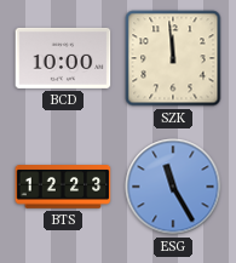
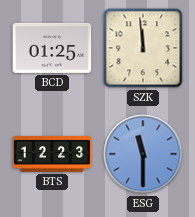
BCD: 10:00 -> 01:25
ESG: 11:25 -> 11:30
